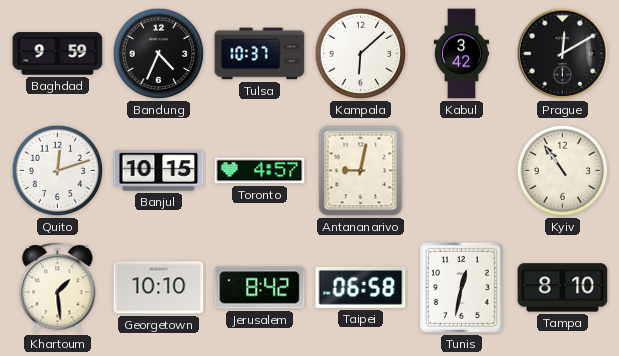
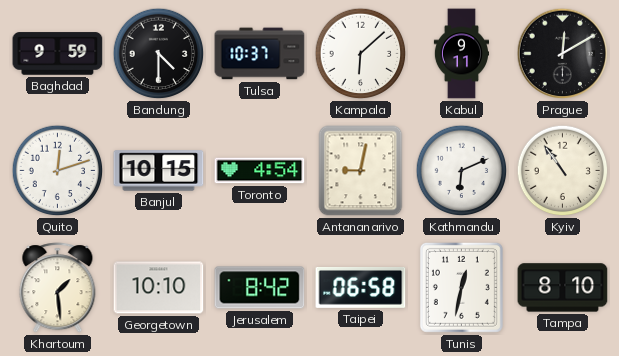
Bandung: 4:34 -> 4:30
Kabul: 3:42 -> 9:11
Toronto: 4:57 -> 4:54
Kathmandu: none -> 6:11
